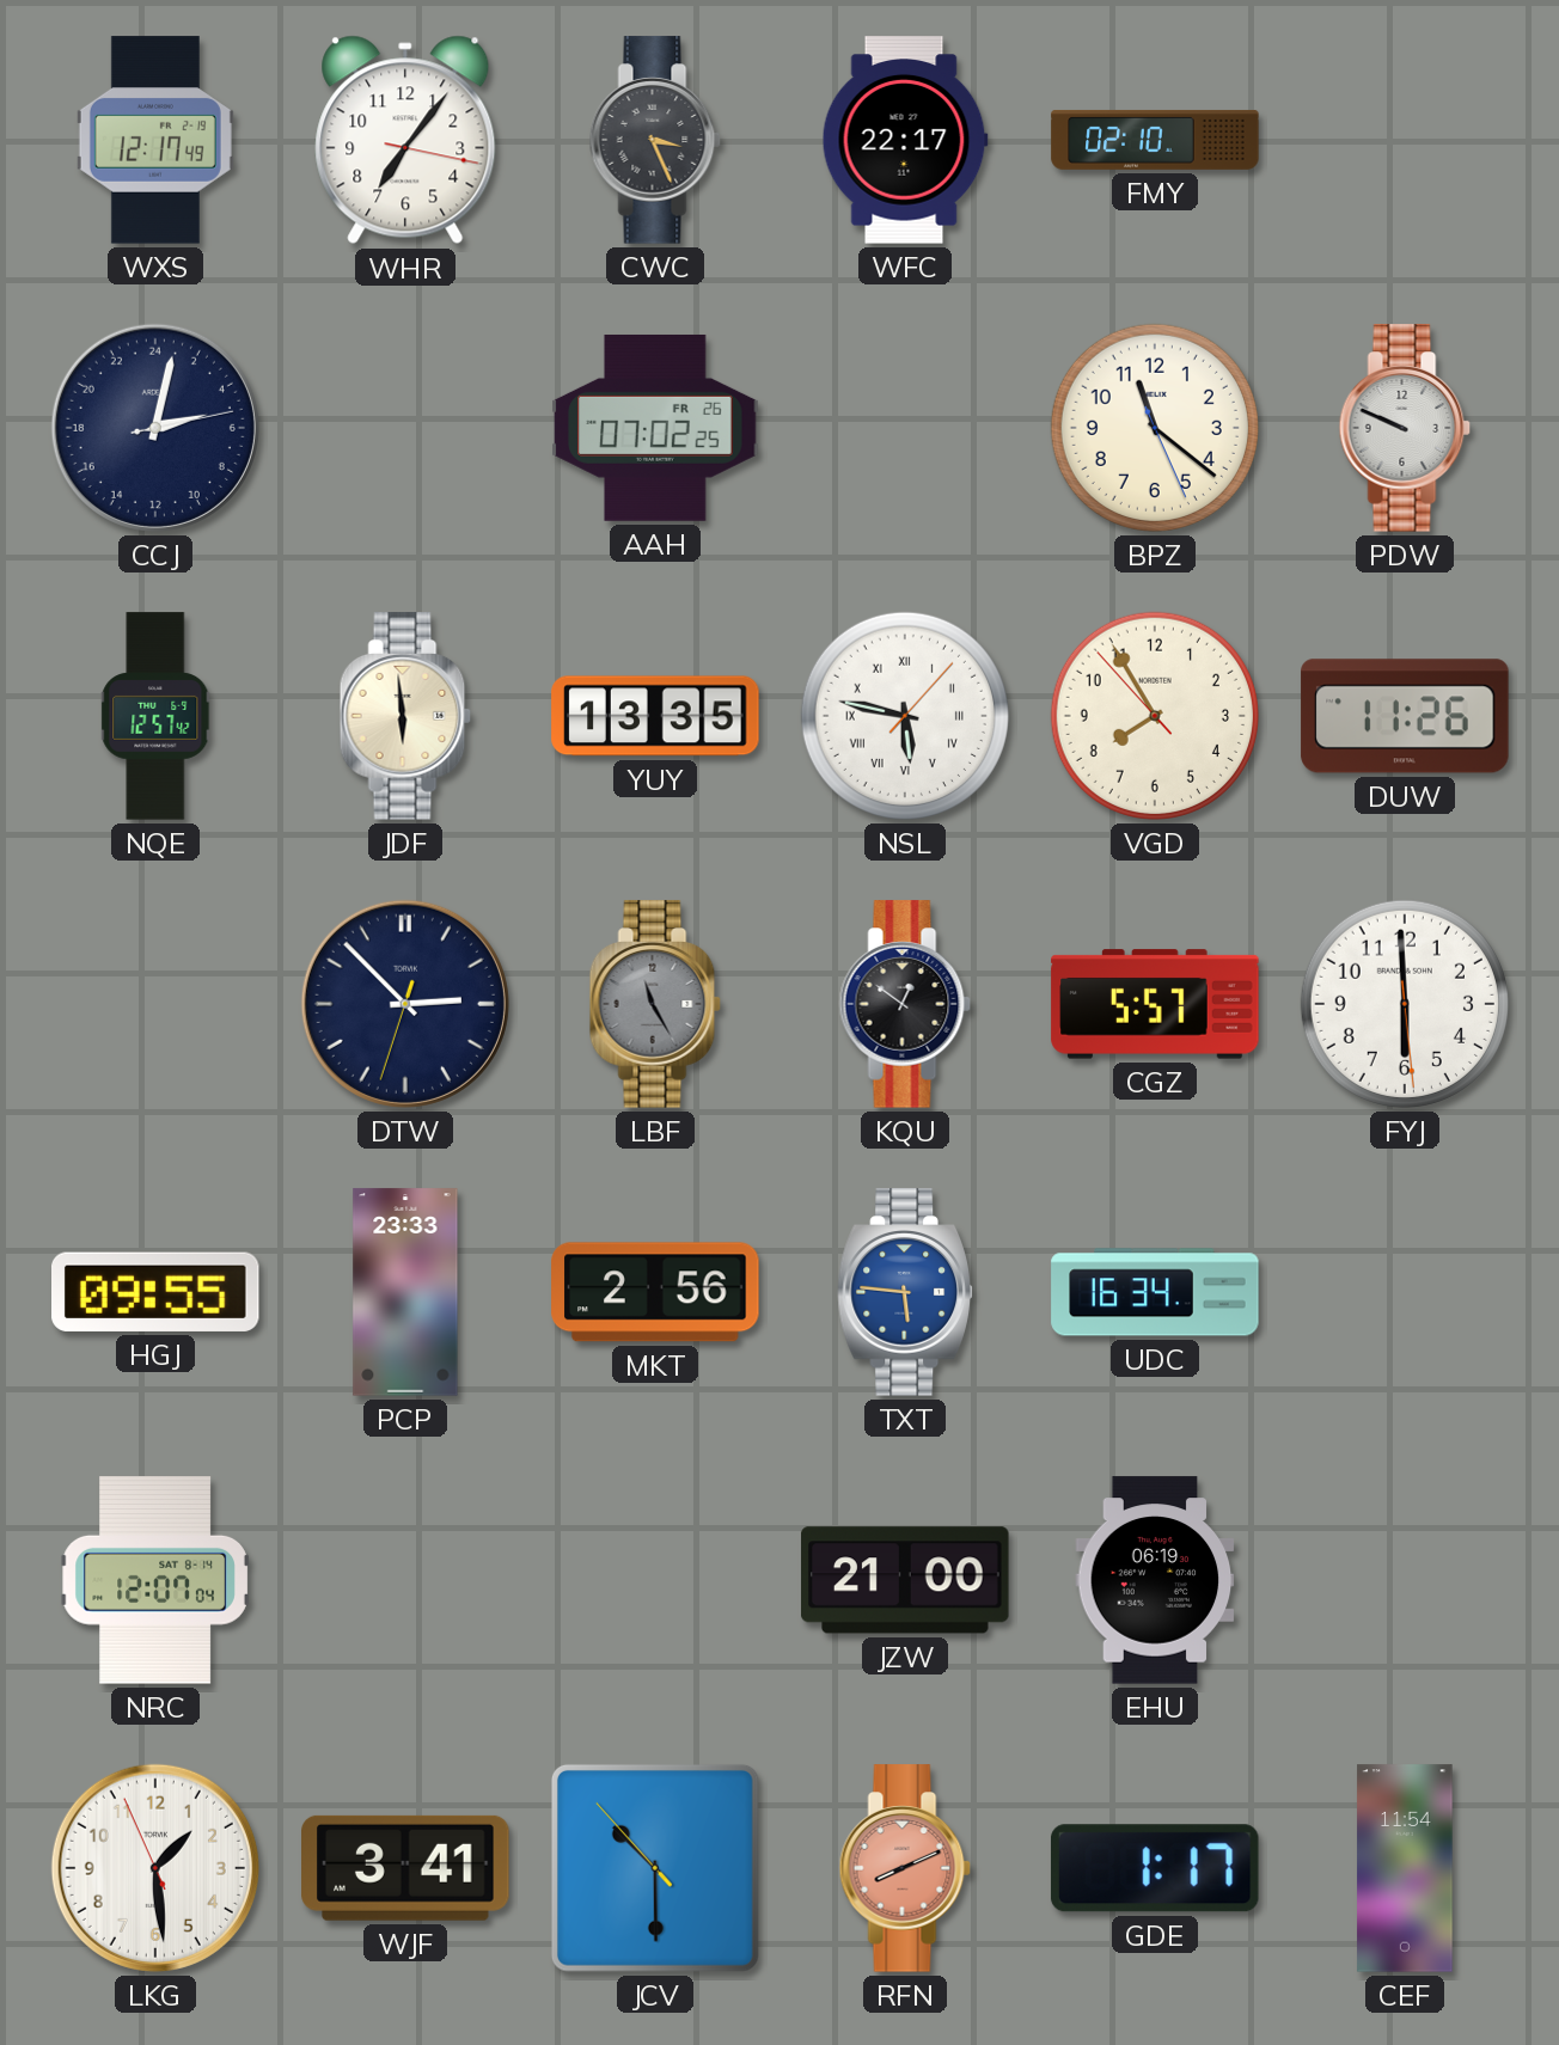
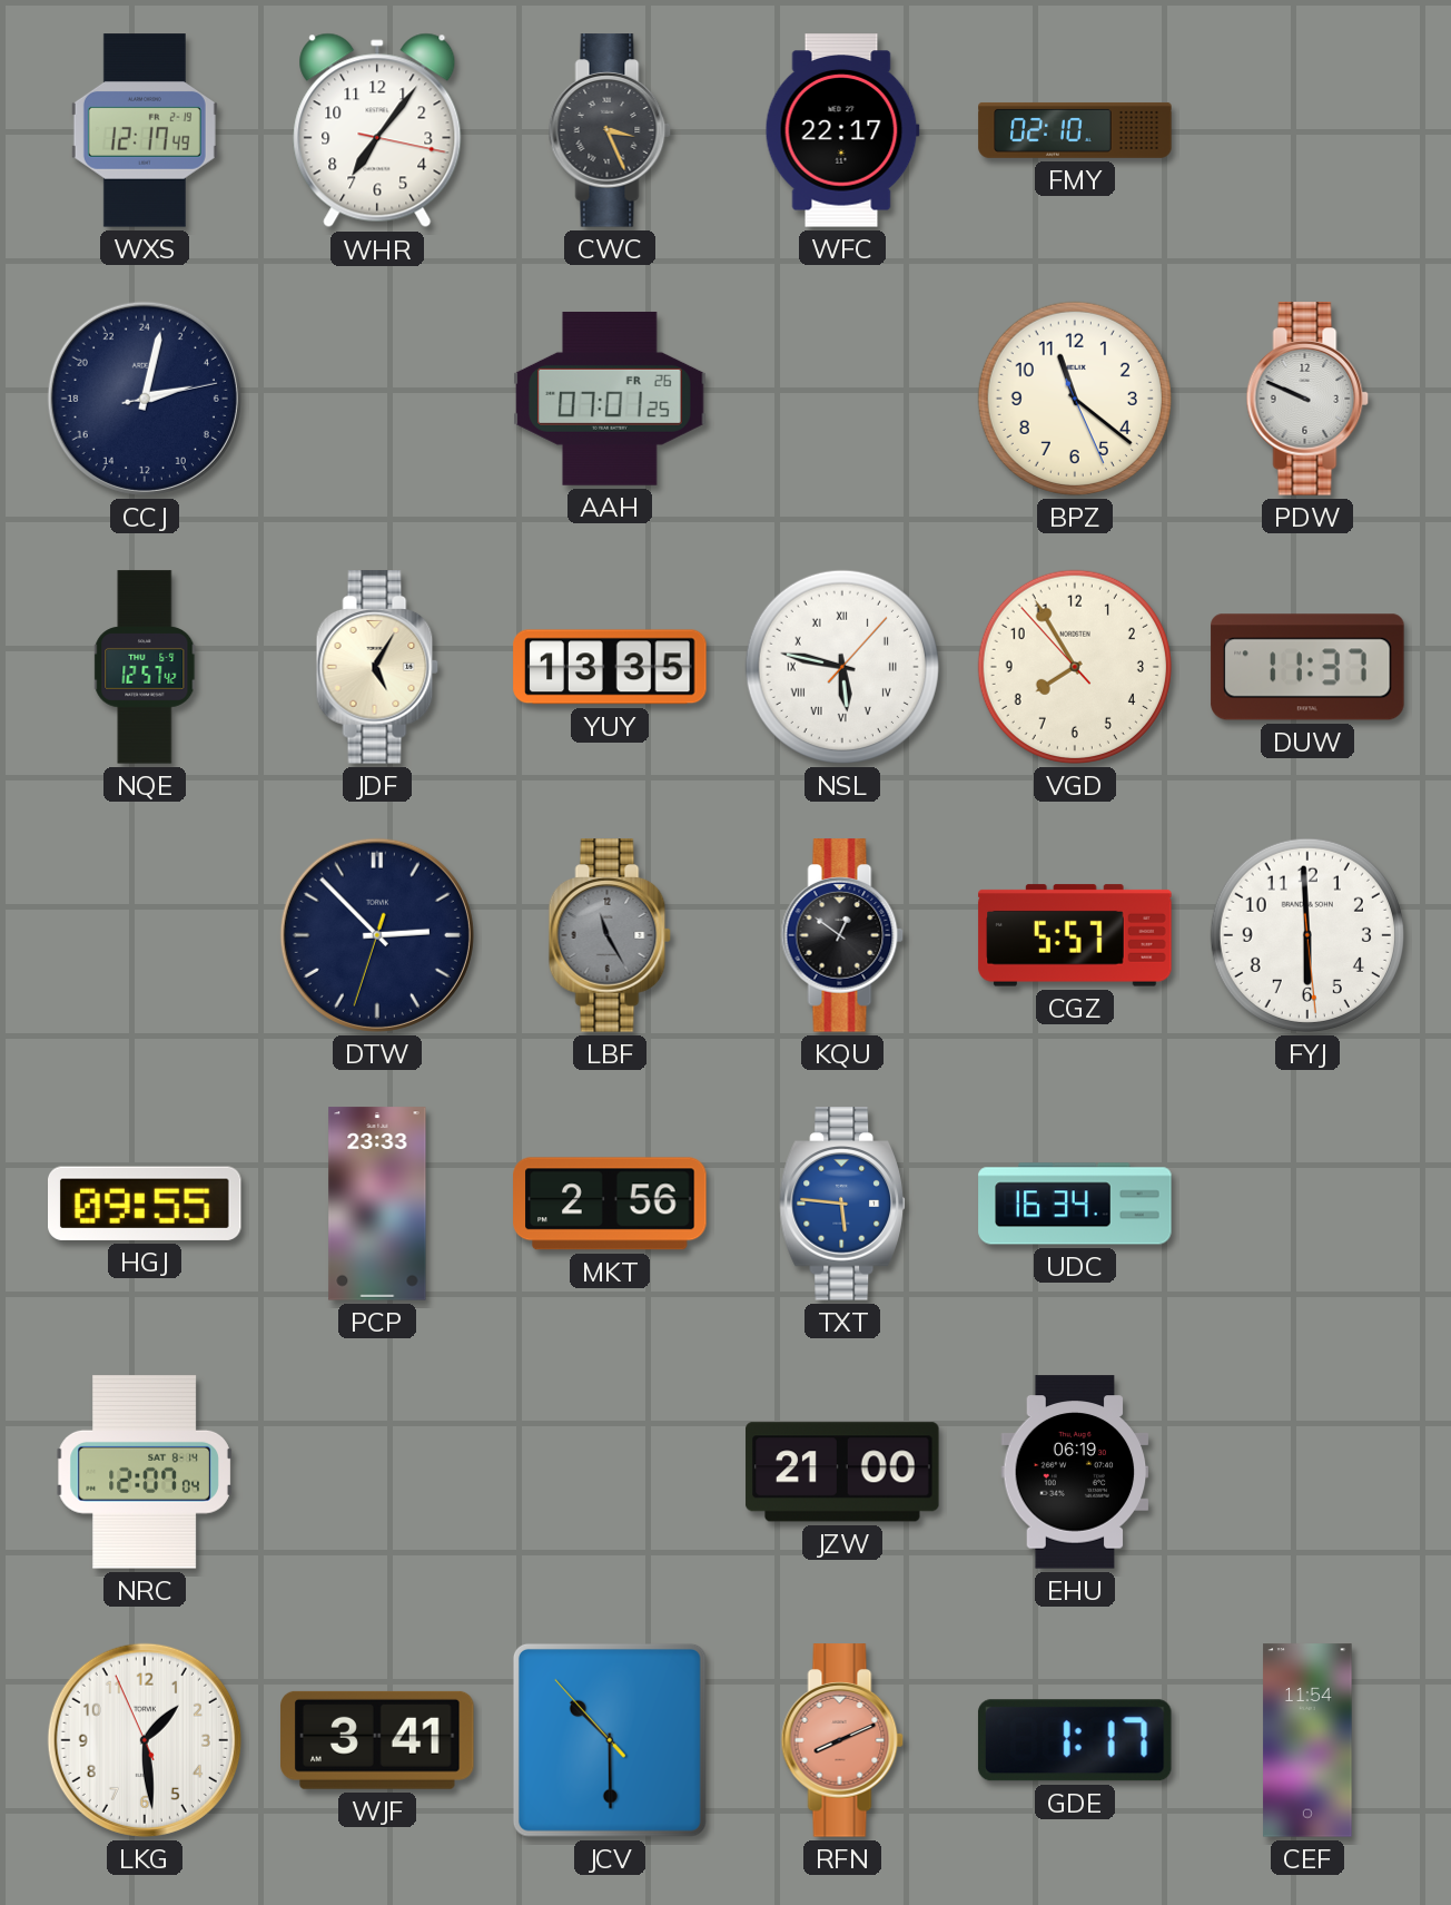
AAH: 07:02 -> 07:01
JDF: 5:59 -> 5:05
DUW: 11:26 -> 11:37
